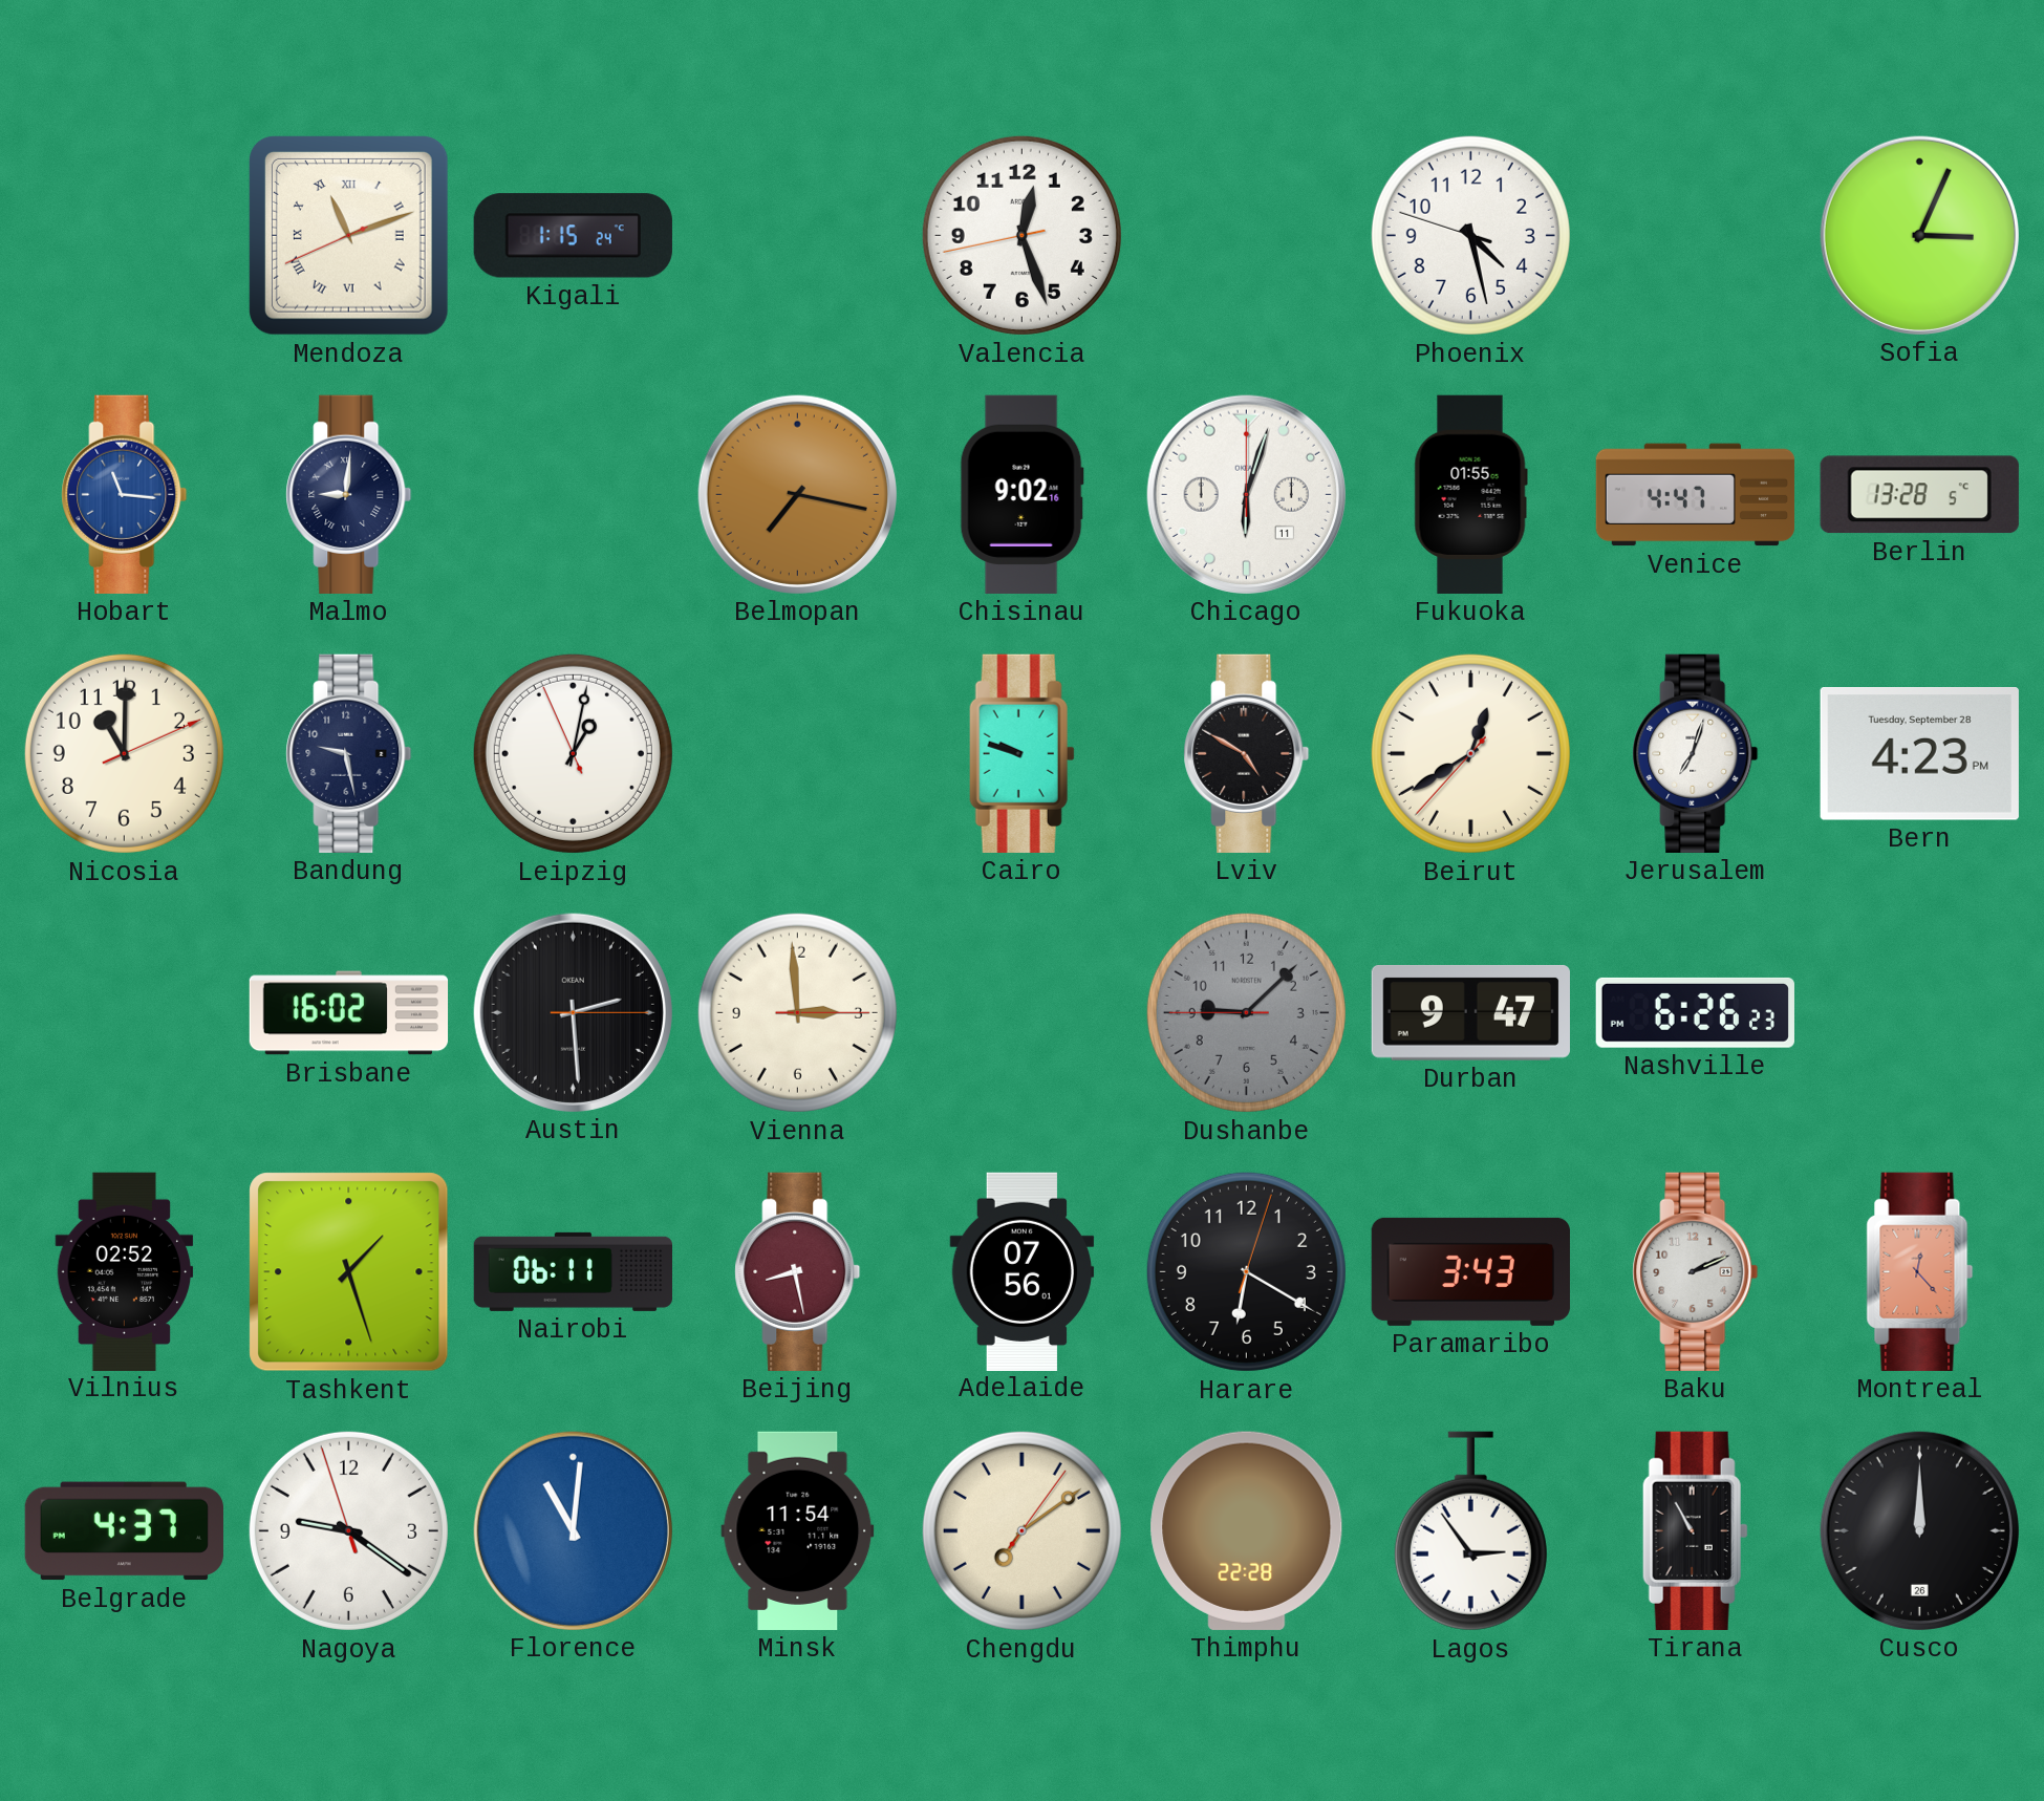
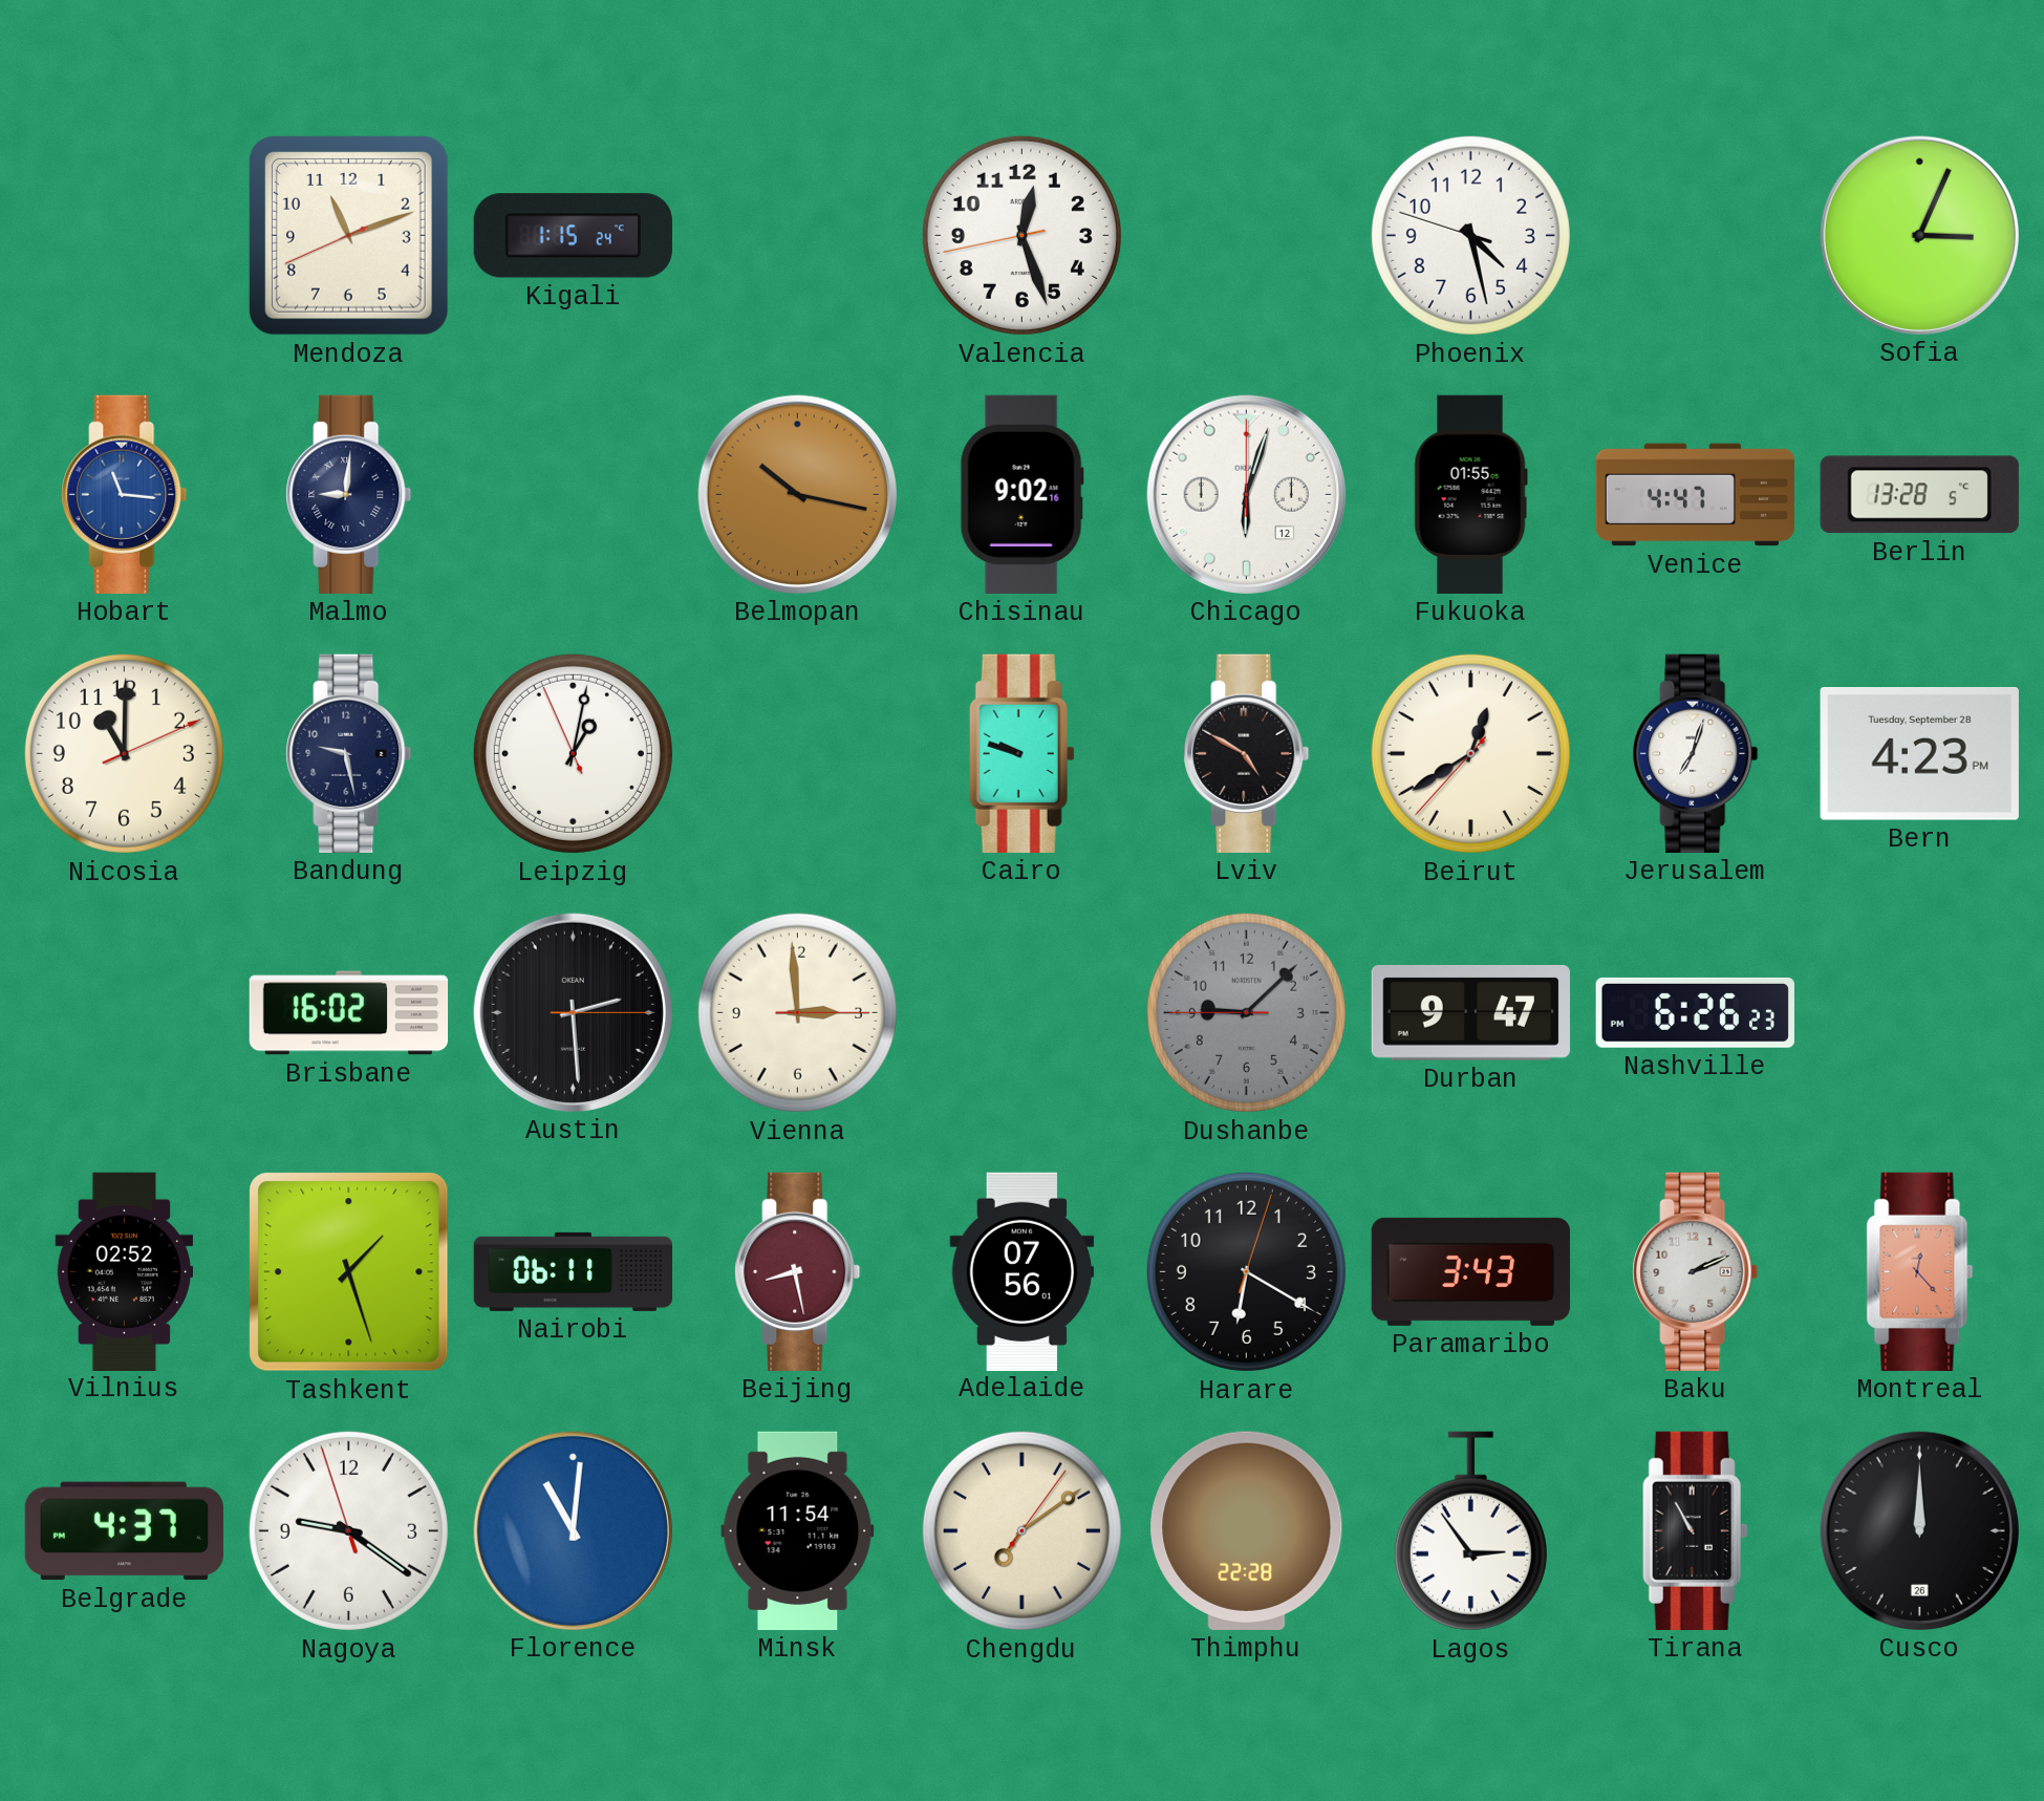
Mendoza numerals: Roman -> Arabic
Belmopan: 7:17 -> 10:17
Chicago date: 11 -> 12
